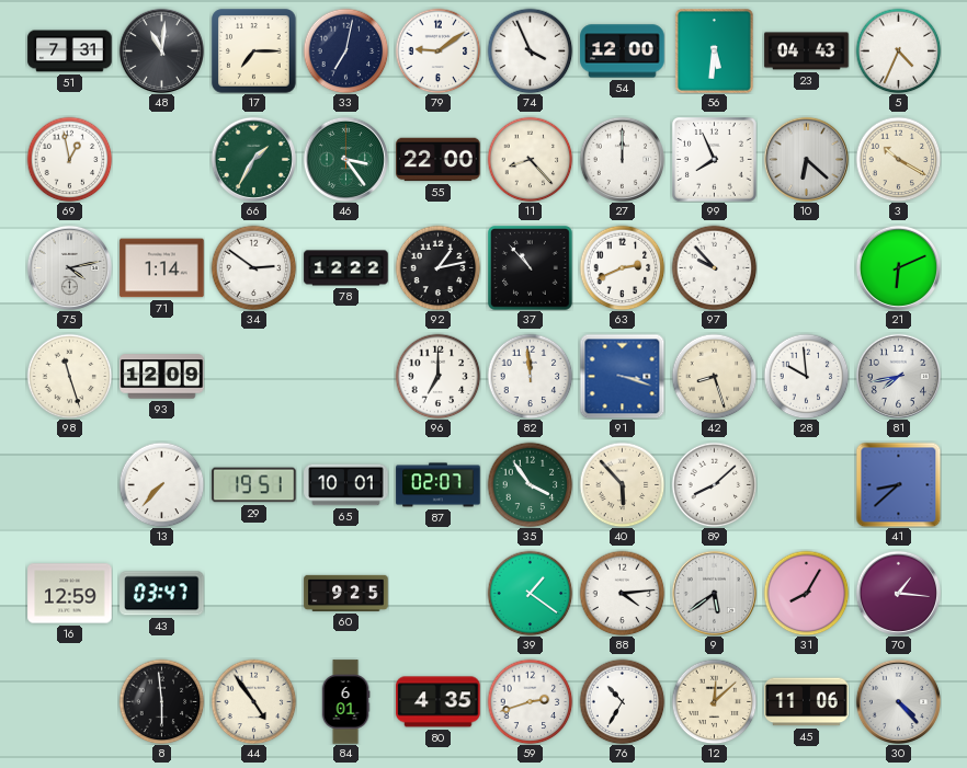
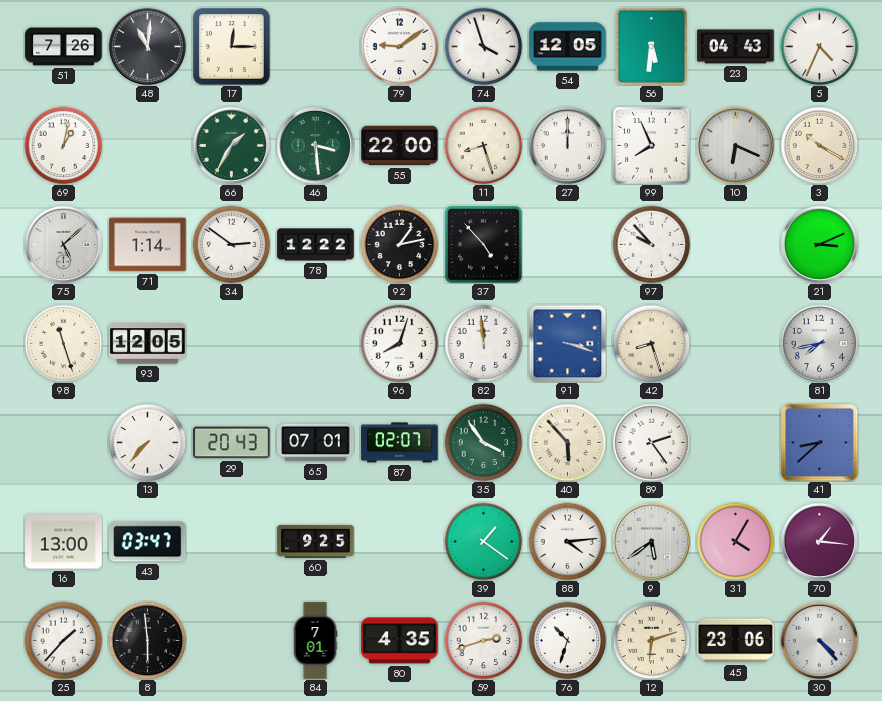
51: 7:31 -> 7:26
17: 7:15 -> 12:15
33: 7:02 -> none
74: 3:56 -> 3:57
54: 12:00 -> 12:05
69: 12:58 -> 1:02
46: 3:24 -> 3:29
11: 8:23 -> 8:27
10: 6:22 -> 6:19
75: 4:13 -> 5:08
37: 10:53 -> 4:53
63: 2:41 -> none
21: 6:11 -> 3:11
93: 12:09 -> 12:05
96: 7:00 -> 8:03
28: 9:59 -> none
29: 19:51 -> 20:43
65: 10:01 -> 07:01
89: 8:08 -> 2:24
16: 12:59 -> 13:00
31: 8:05 -> 4:05
25: none -> 1:37
44: 4:54 -> none
84: 6:01 -> 7:01
76: 10:35 -> 10:33
12: 12:08 -> 6:12
45: 11:06 -> 23:06
